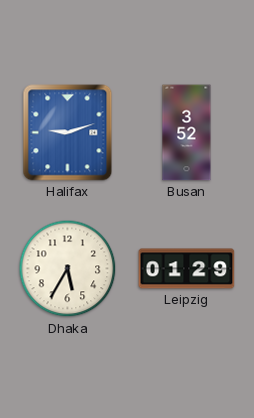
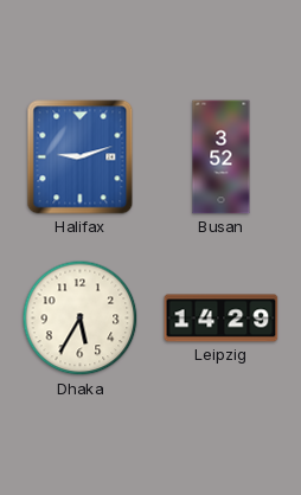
Leipzig: 01:29 -> 14:29
